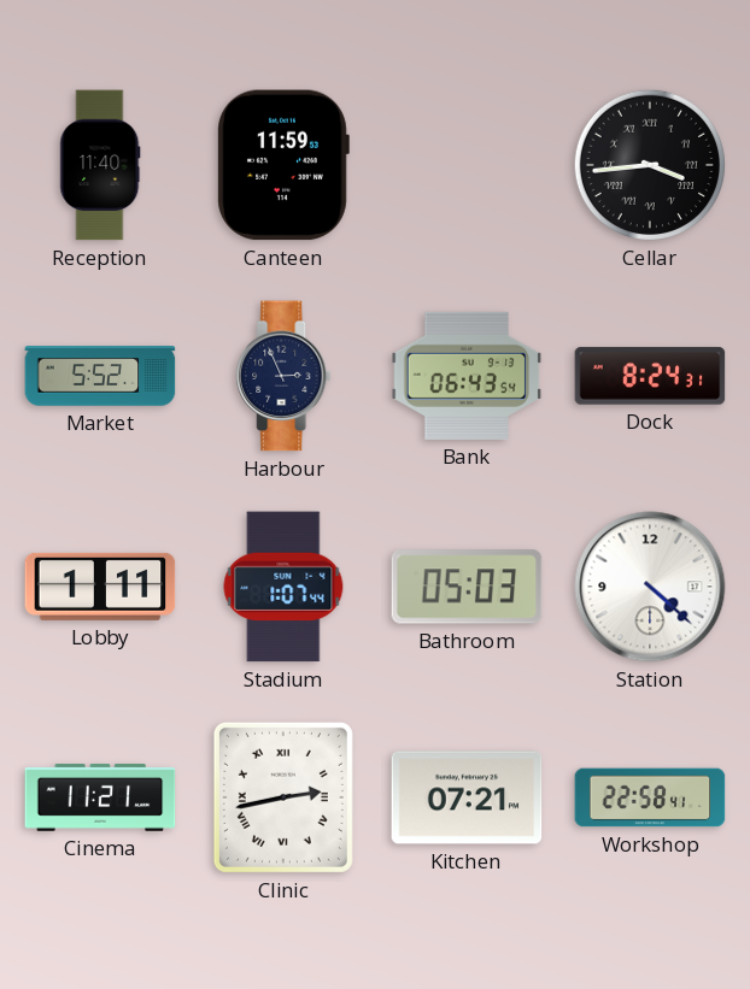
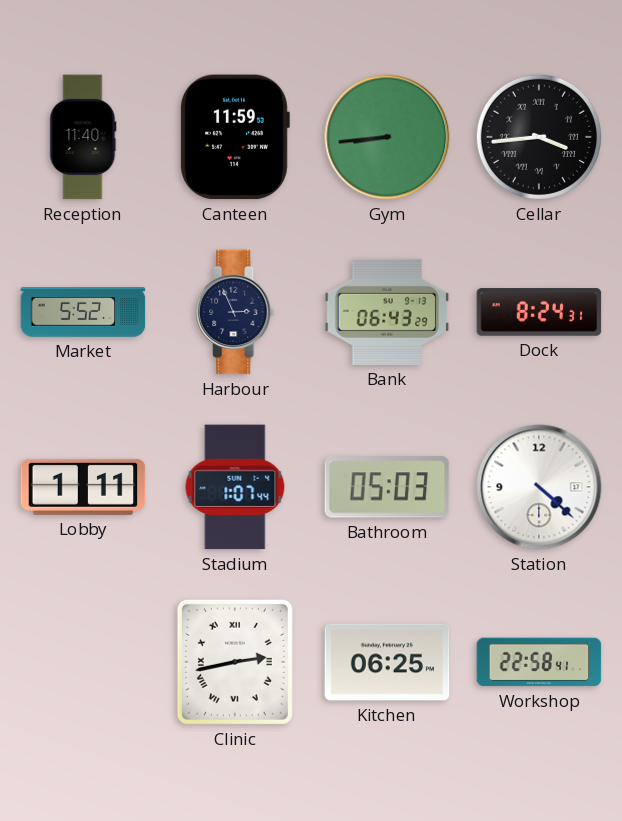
Gym: none -> 8:44
Bank: 06:43:54 -> 06:43:29
Cinema: 11:21 -> none
Kitchen: 07:21 -> 06:25
